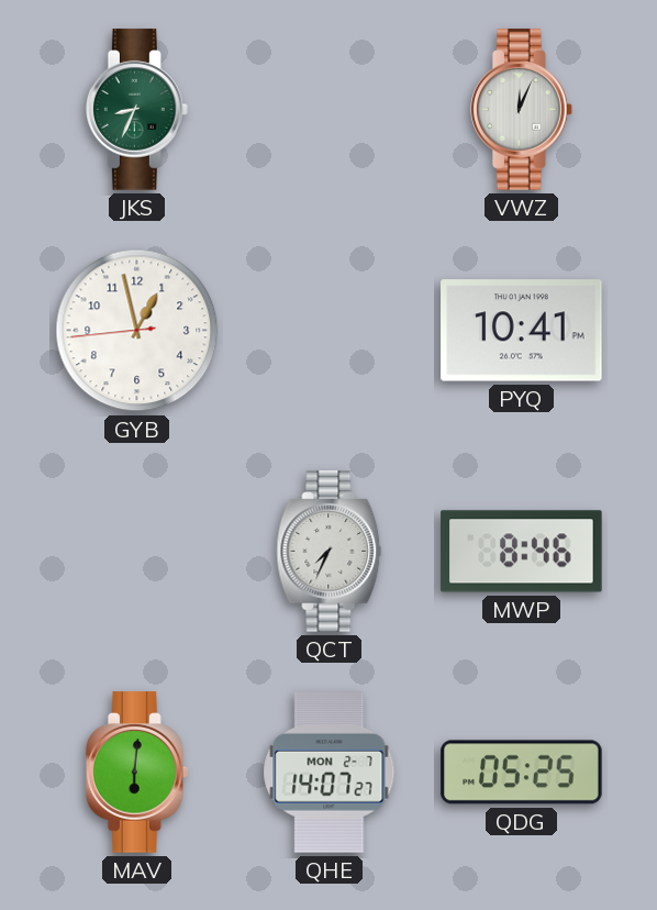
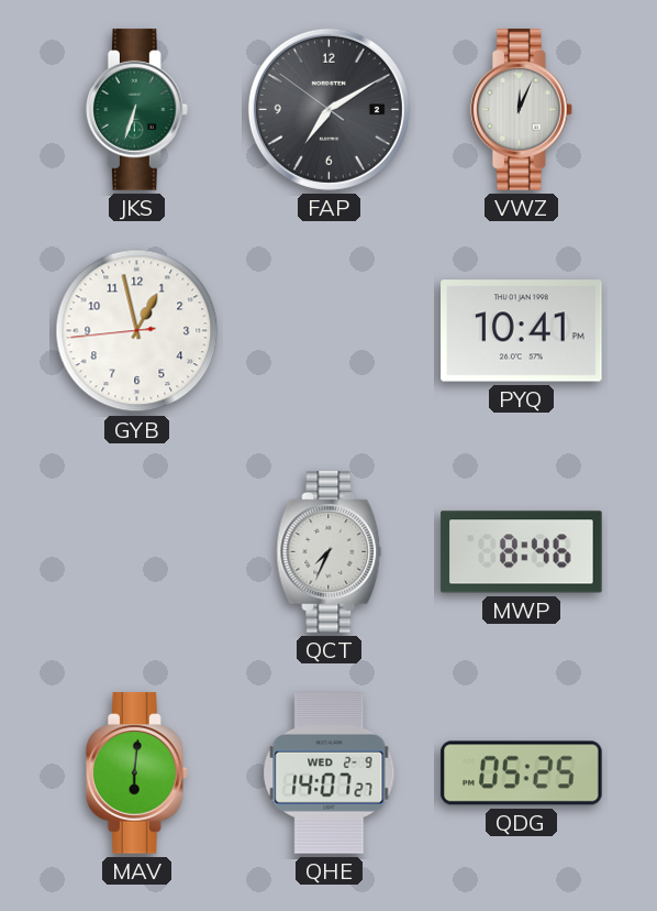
JKS: 8:34 -> 6:33
FAP: none -> 7:09
QHE date: MON 2-7 -> WED 2-9
